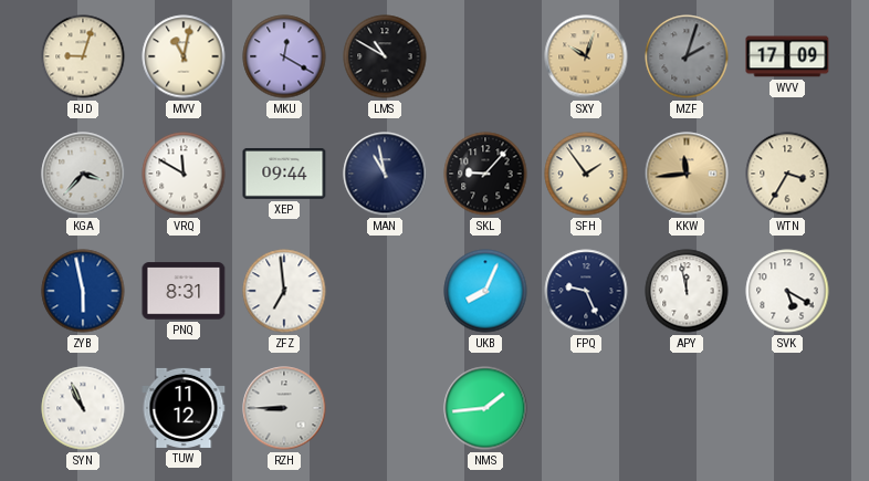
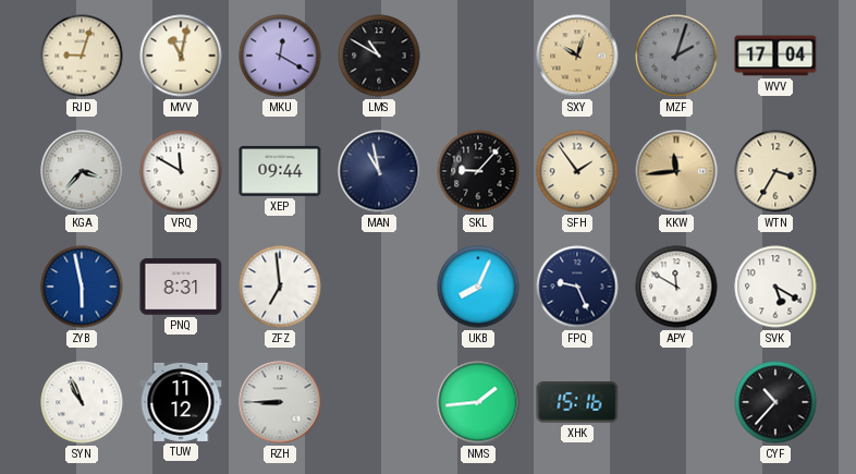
WVV: 17:09 -> 17:04
APY: 11:58 -> 11:50
XHK: none -> 15:16
CYF: none -> 10:37
